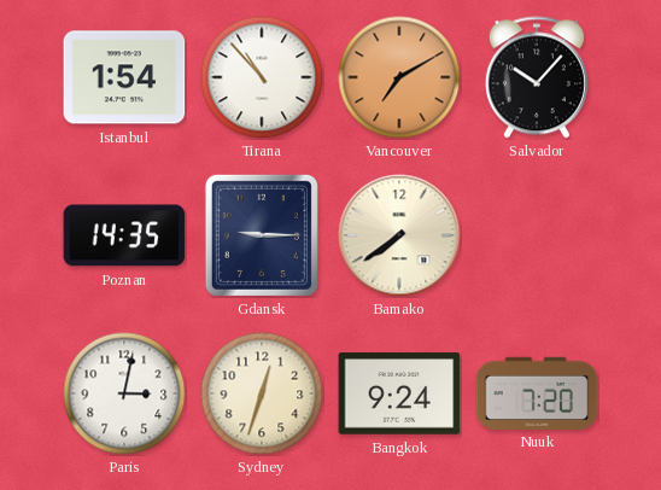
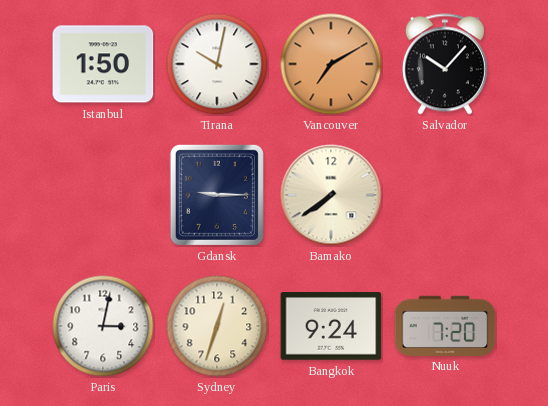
Istanbul: 1:54 -> 1:50
Tirana: 10:53 -> 10:02
Poznan: 14:35 -> none
